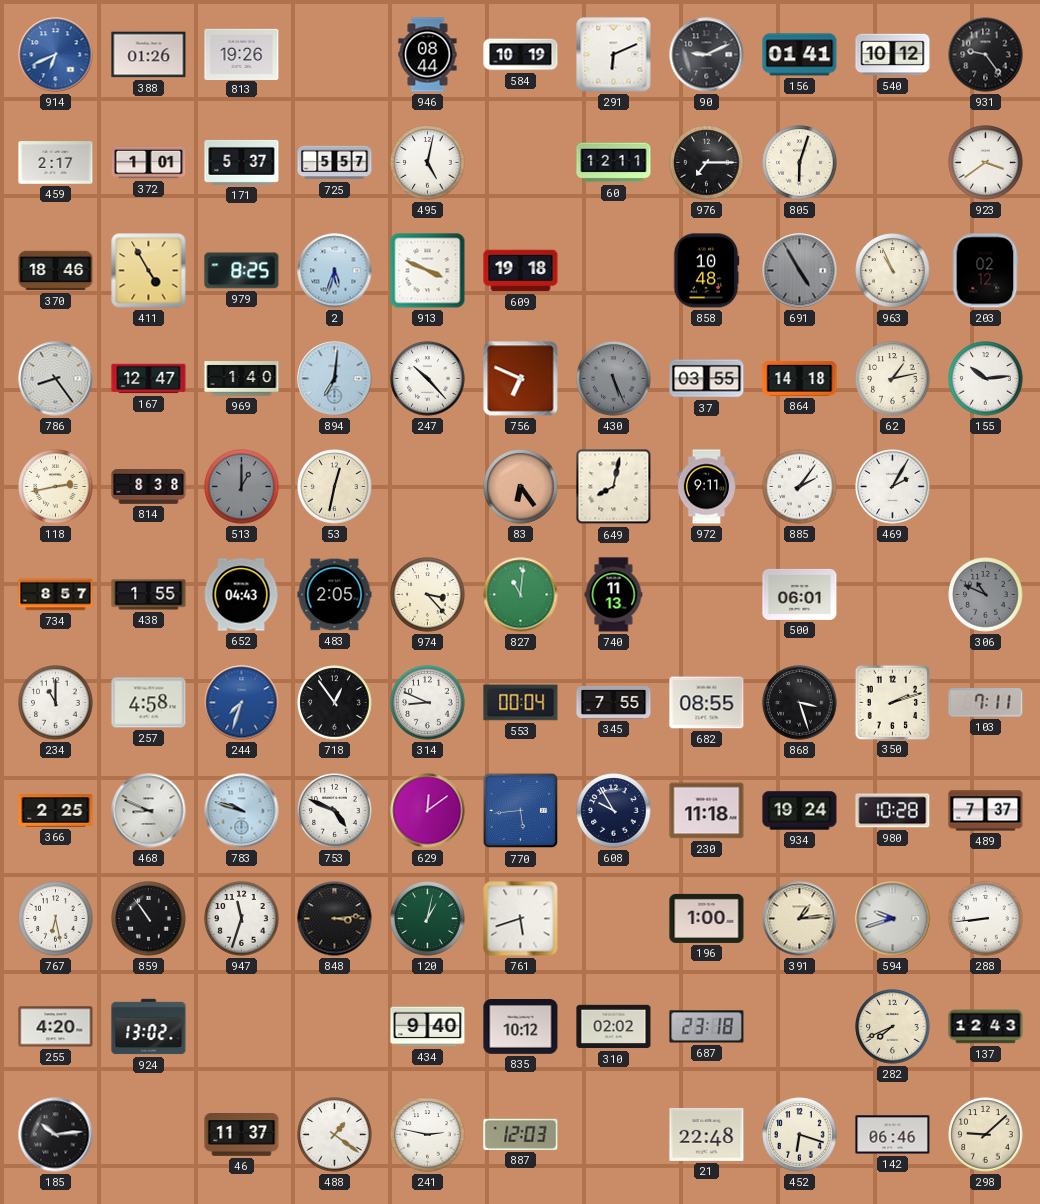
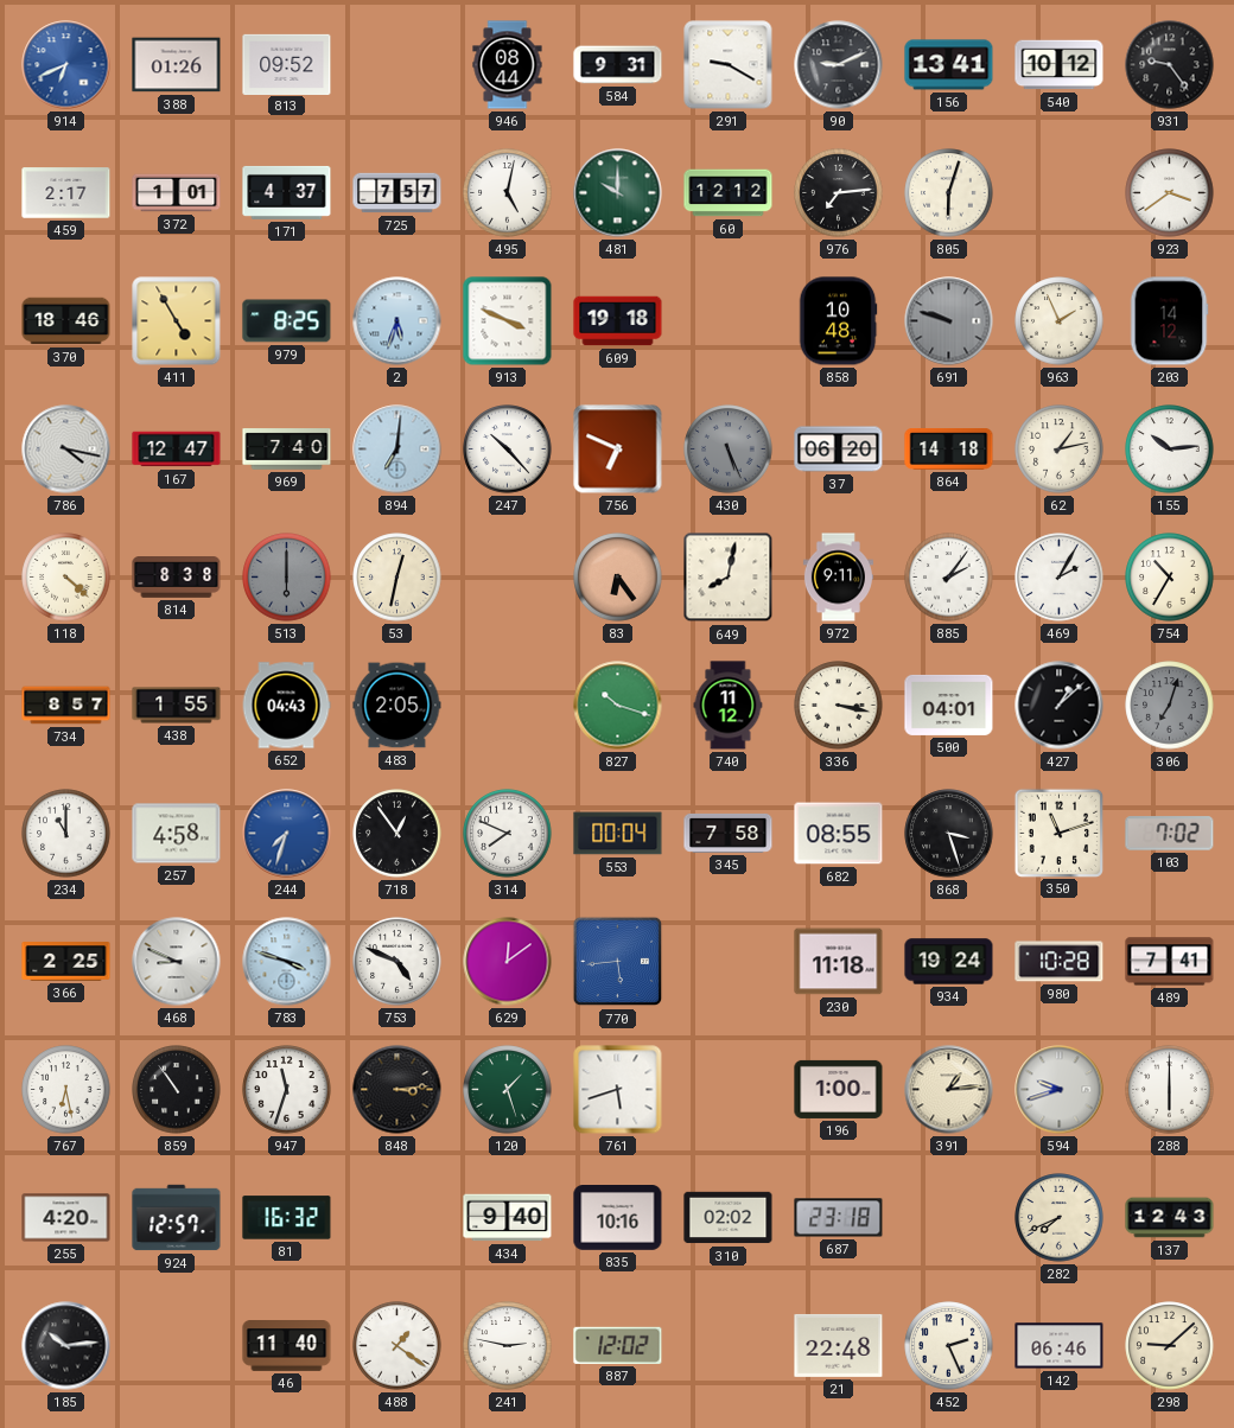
813: 19:26 -> 09:52
584: 10:19 -> 9:31
291: 6:11 -> 9:20
156: 01:41 -> 13:41
171: 5:37 -> 4:37
725: 5:57 -> 7:57
481: none -> 10:00
60: 12:11 -> 12:12
976: 7:15 -> 7:14
691: 4:55 -> 9:48
963: 10:56 -> 1:56
203: 02:12 -> 14:12
786: 8:24 -> 4:17
969: 1:40 -> 7:40
37: 03:55 -> 06:20
118: 2:43 -> 4:22
513: 1:00 -> 6:00
754: none -> 10:35
974: 3:23 -> none
827: 11:01 -> 10:18
740: 11:13 -> 11:12
336: none -> 3:17
500: 06:01 -> 04:01
427: none -> 1:08
306: 10:49 -> 7:03
314: 8:49 -> 7:49
345: 7:55 -> 7:58
350: 2:12 -> 11:12
103: 7:11 -> 7:02
783: 9:48 -> 3:48
608: 9:55 -> none
489: 7:37 -> 7:41
120: 1:02 -> 1:27
288: 8:44 -> 6:00
924: 13:02 -> 12:57
81: none -> 16:32
835: 10:12 -> 10:16
46: 11:37 -> 11:40
887: 12:03 -> 12:02
452: 6:18 -> 2:26
